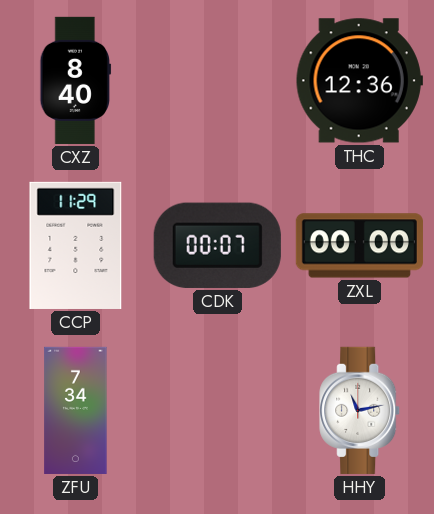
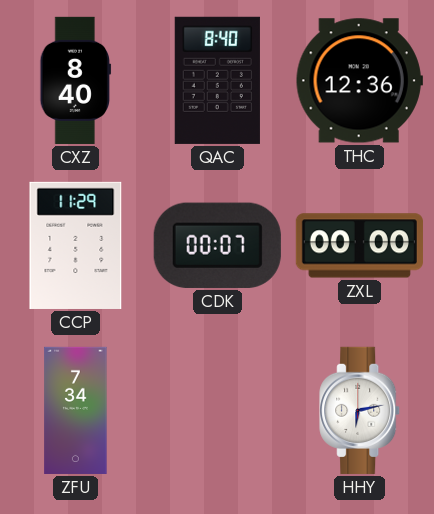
QAC: none -> 8:40
HHY: 11:13 -> 6:13
